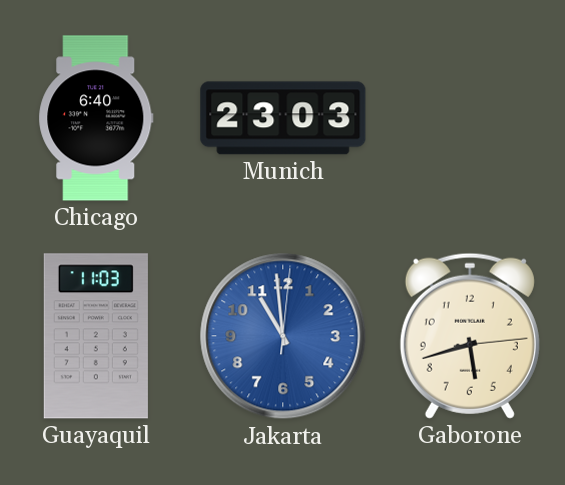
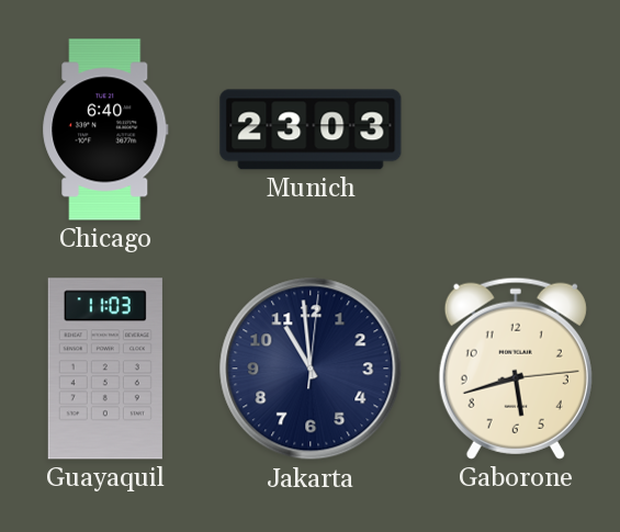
Jakarta dial: blue -> navy
